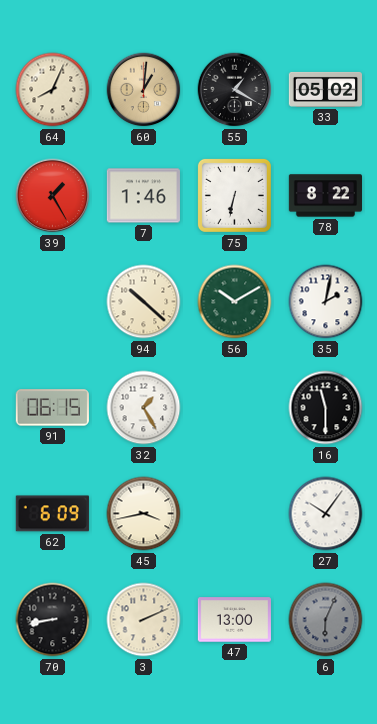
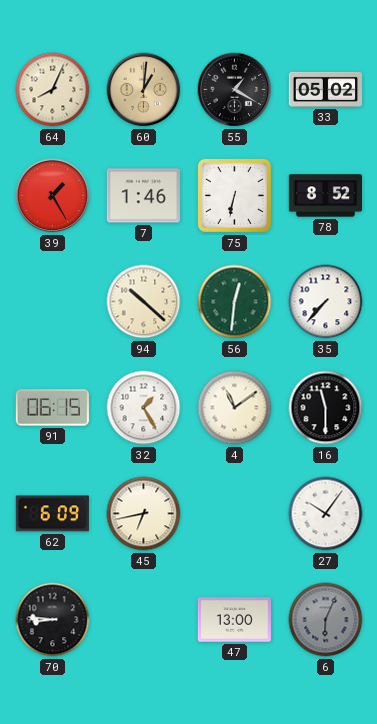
78: 8:22 -> 8:52
56: 10:10 -> 12:31
35: 2:02 -> 7:37
4: none -> 11:09
45: 3:43 -> 6:43
70: 8:43 -> 8:46
3: 2:11 -> none
